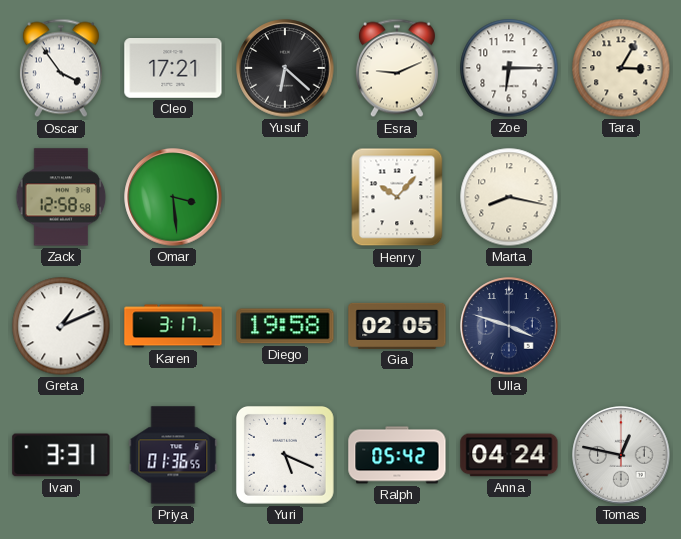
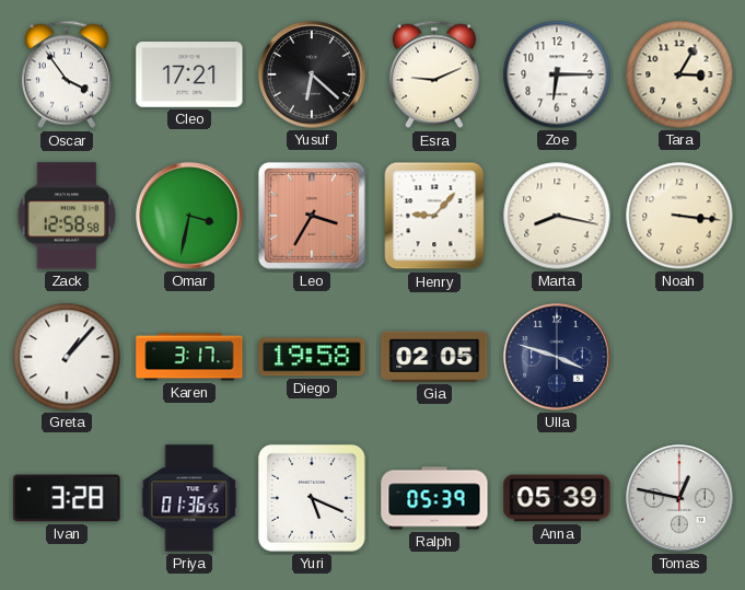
Omar: 3:29 -> 3:32
Leo: none -> 3:35
Henry: 10:07 -> 9:07
Noah: none -> 3:16
Greta: 1:11 -> 1:07
Ivan: 3:31 -> 3:28
Ralph: 05:42 -> 05:39
Anna: 04:24 -> 05:39
